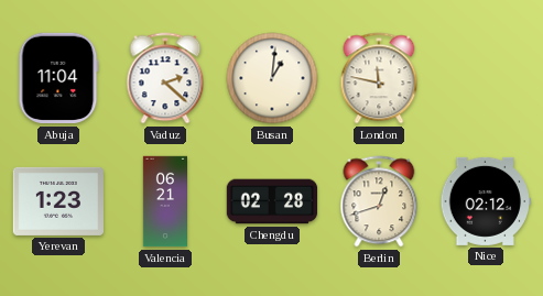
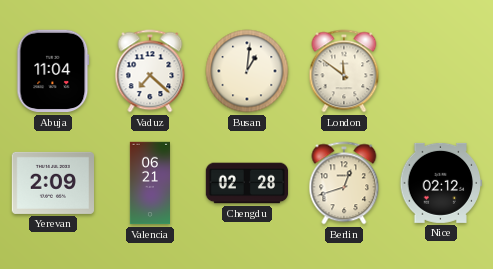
Vaduz: 2:22 -> 7:22
London: 11:47 -> 11:51
Yerevan: 1:23 -> 2:09
